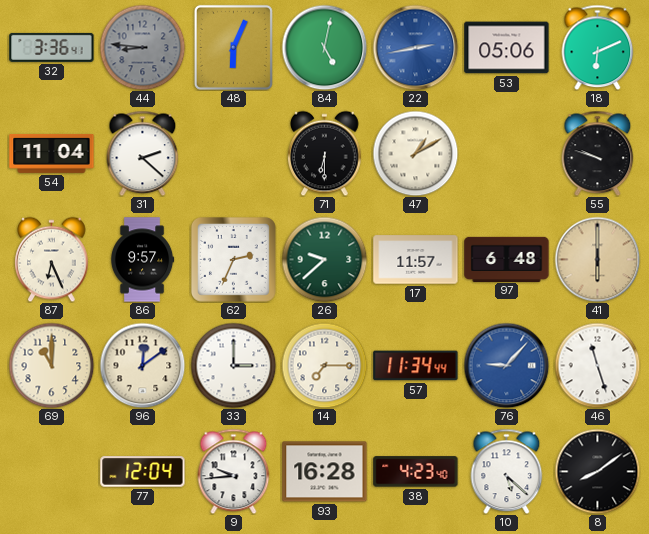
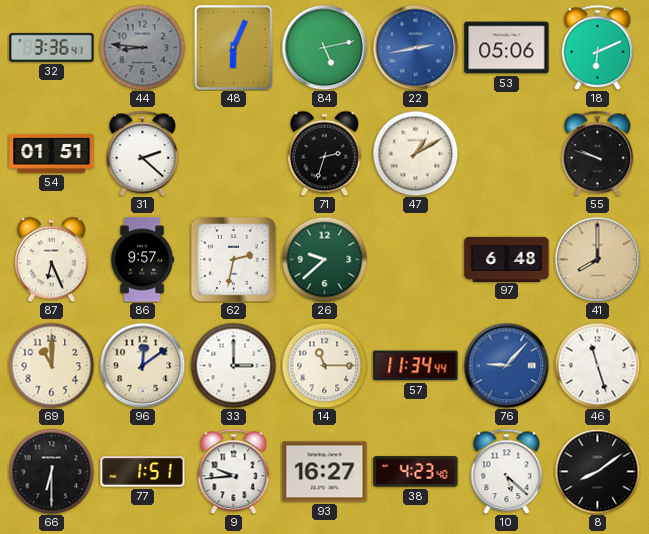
84: 5:02 -> 5:13
54: 11:04 -> 01:51
71: 6:30 -> 2:33
62: 2:34 -> 2:32
17: 11:57 -> none
41: 6:00 -> 8:00
14: 7:15 -> 11:15
66: none -> 6:30
77: 12:04 -> 1:51
93: 16:28 -> 16:27
